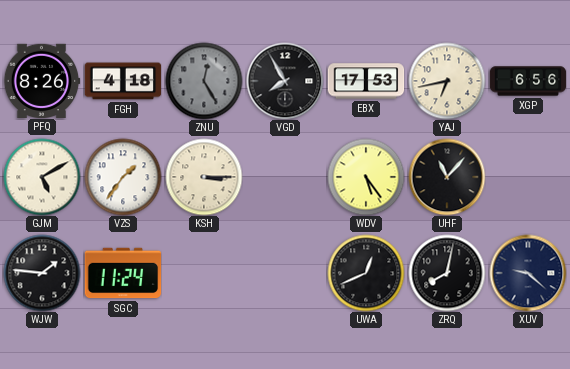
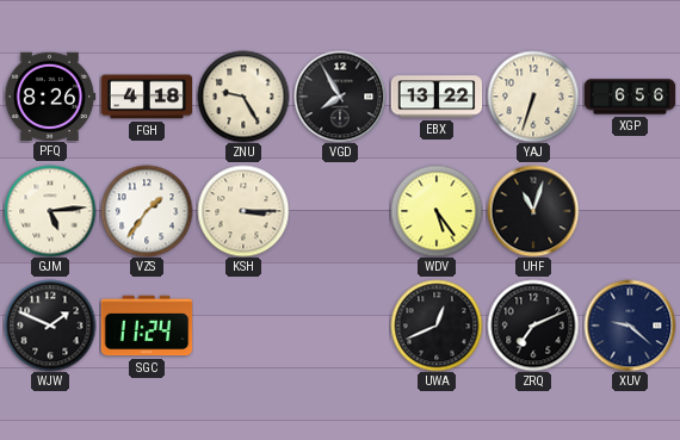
ZNU: 12:25 -> 9:25
ZNU dial: grey -> cream
EBX: 17:53 -> 13:22
YAJ: 6:43 -> 6:33
GJM: 5:10 -> 5:14
UHF: 11:07 -> 11:03
WJW: 1:46 -> 1:49
ZRQ: 8:02 -> 7:11
